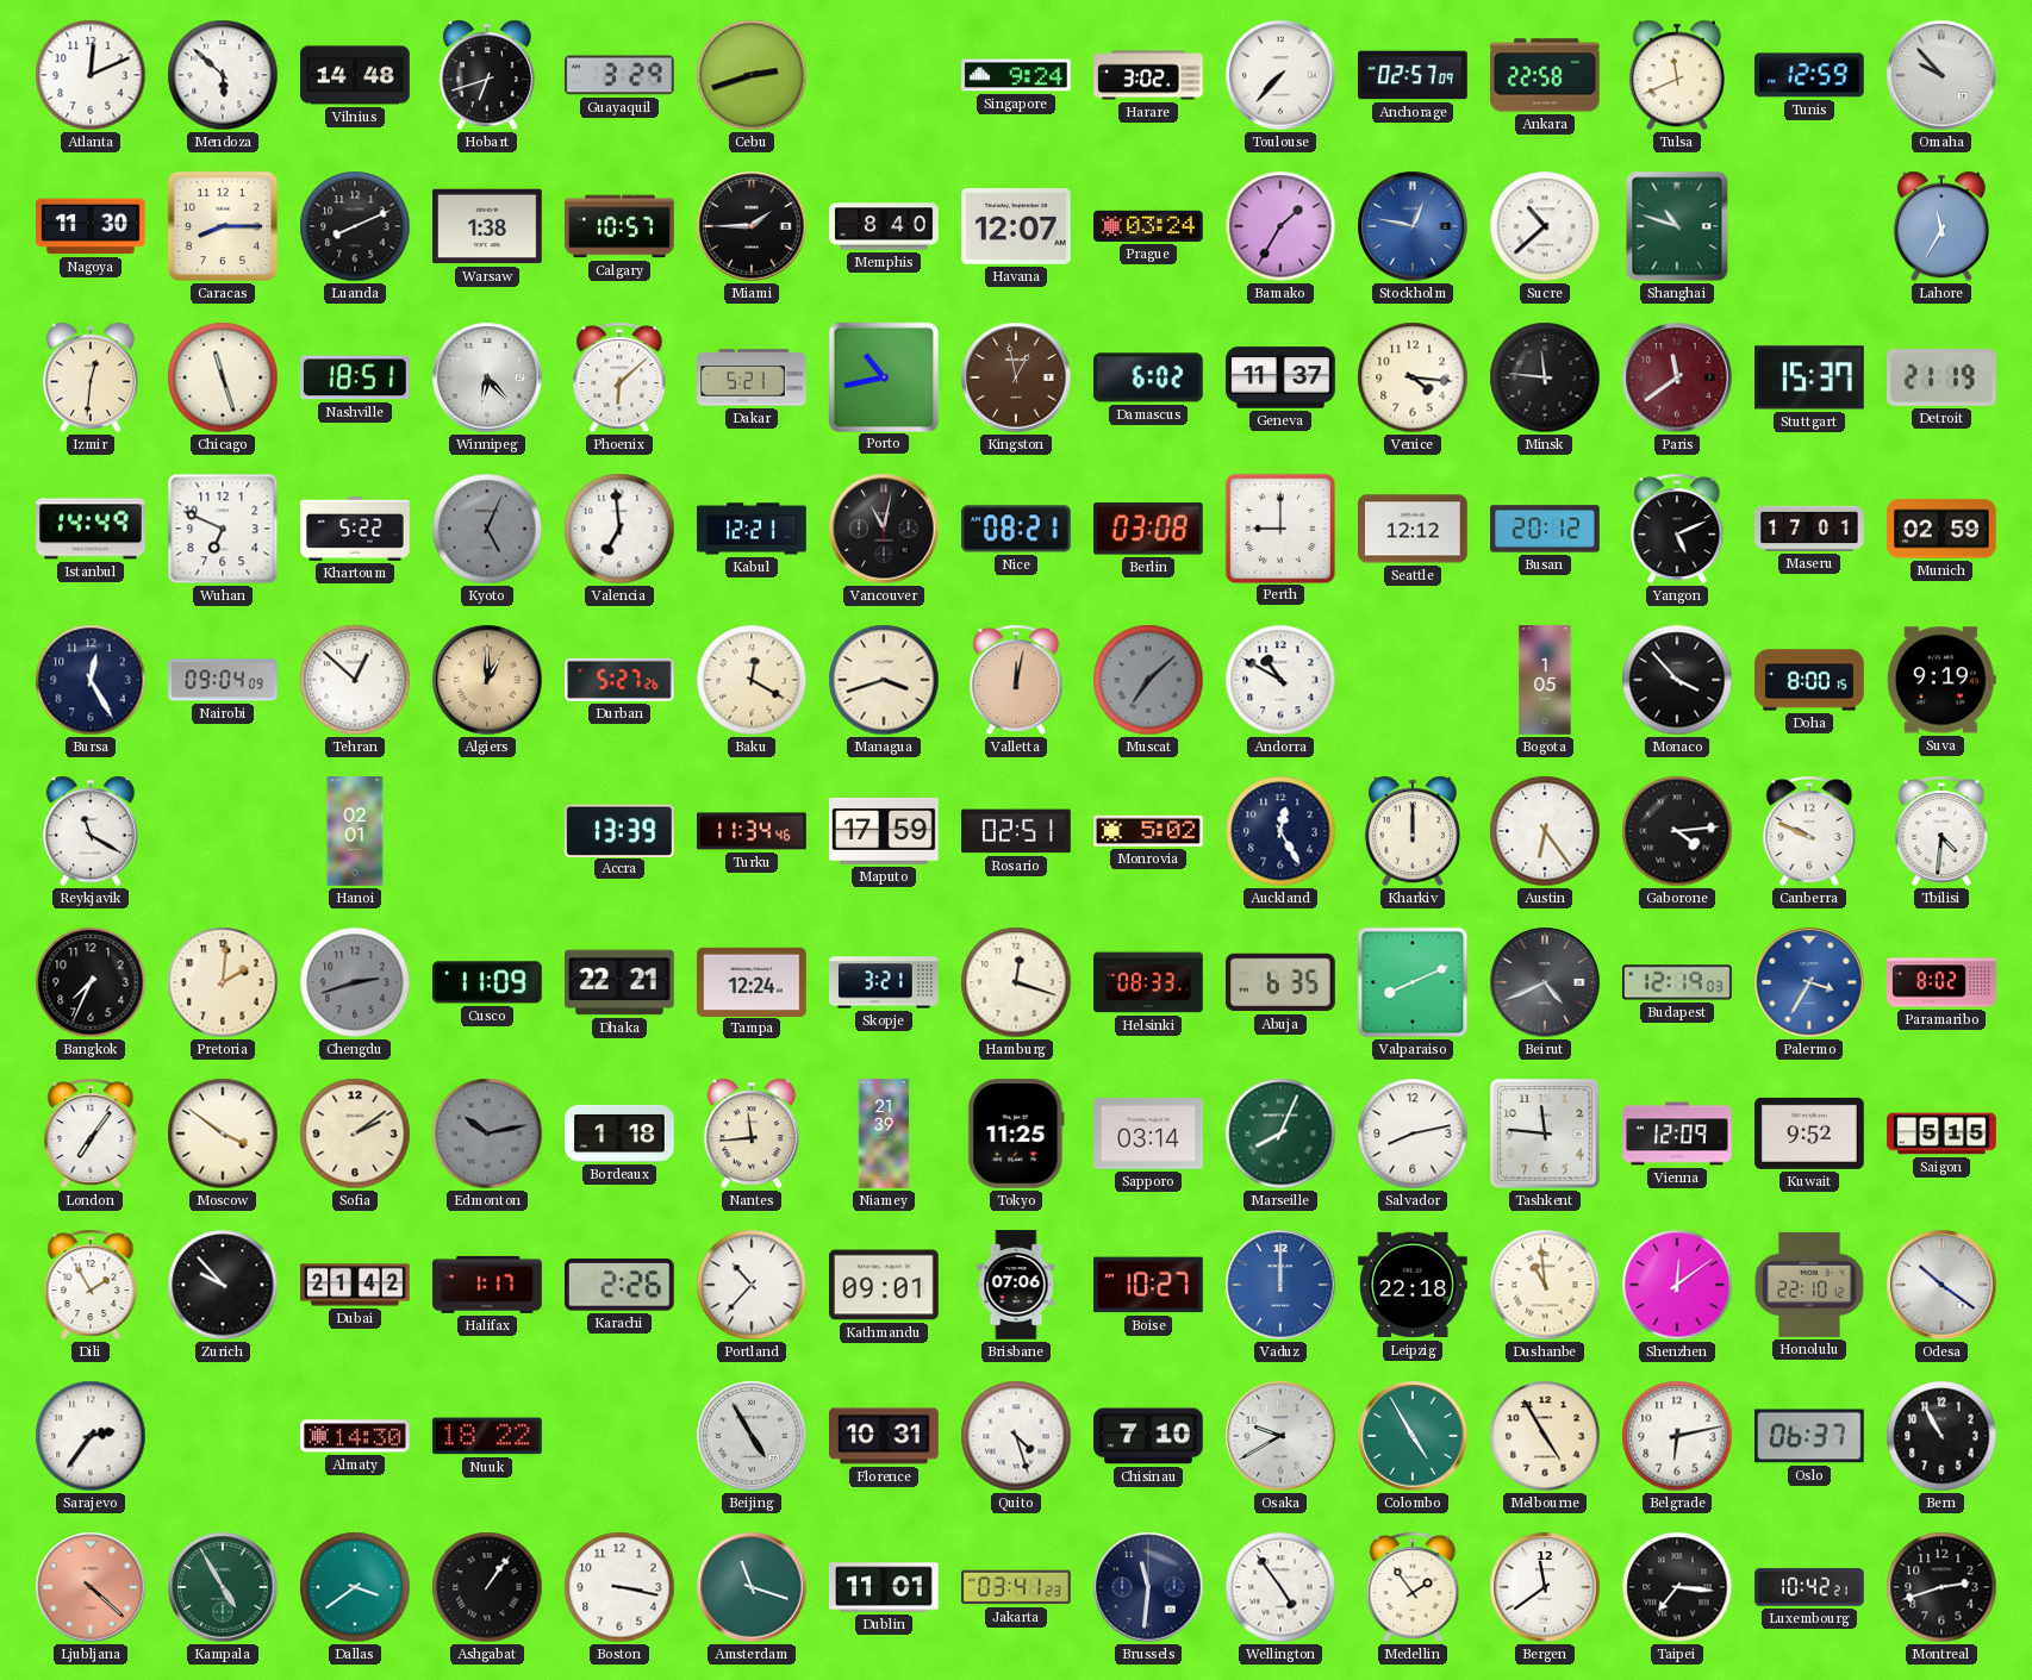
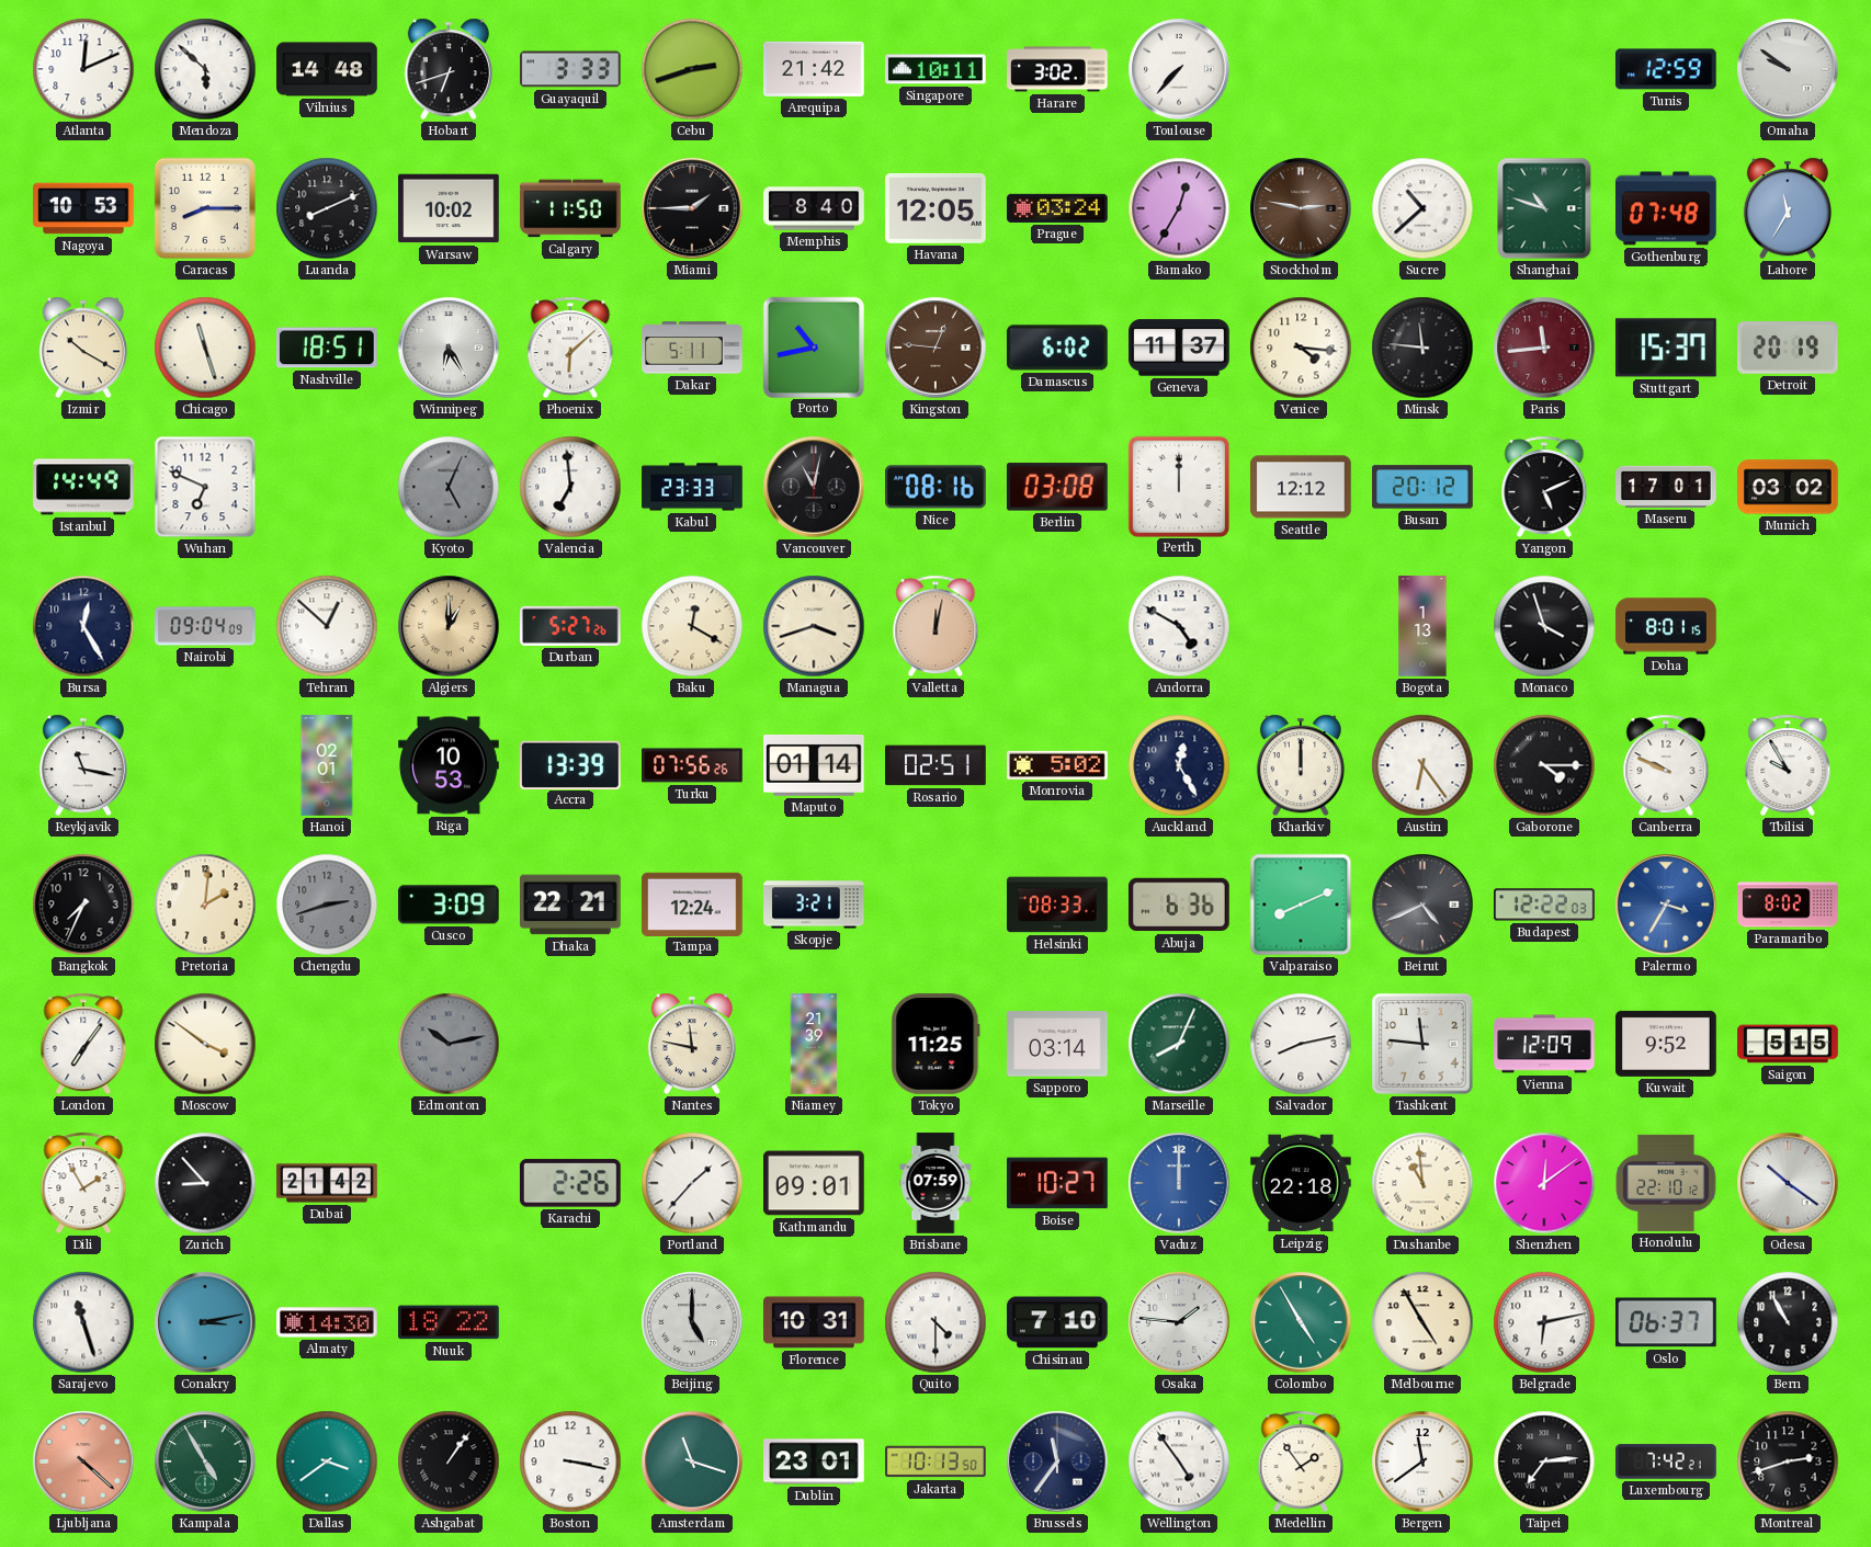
Guayaquil: 3:29 -> 3:33
Arequipa: none -> 21:42
Singapore: 9:24 -> 10:11
Anchorage: 02:57 -> none
Ankara: 22:58 -> none
Tulsa: 11:41 -> none
Omaha: 9:53 -> 9:51
Nagoya: 11:30 -> 10:53
Warsaw: 1:38 -> 10:02
Calgary: 10:57 -> 11:50
Havana: 12:07 -> 12:05
Bamako: 1:35 -> 12:35
Stockholm: 12:47 -> 2:47
Stockholm dial: blue -> brown
Gothenburg: none -> 07:48
Izmir: 12:31 -> 10:20
Winnipeg: 6:23 -> 6:25
Dakar: 5:21 -> 5:11
Kingston: 12:58 -> 12:46
Paris: 11:39 -> 11:44
Detroit: 21:19 -> 20:19
Khartoum: 5:22 -> none
Kabul: 12:21 -> 23:33
Nice: 08:21 -> 08:16
Perth: 9:00 -> 12:00
Munich: 02:59 -> 03:02
Muscat: 7:08 -> none
Andorra: 10:50 -> 4:50
Bogota: 1:05 -> 1:13
Monaco: 3:53 -> 3:57
Doha: 8:00 -> 8:01
Suva: 9:19 -> none
Reykjavik: 11:20 -> 11:17
Riga: none -> 10:53
Turku: 11:34 -> 07:56
Maputo: 17:59 -> 01:14
Gaborone: 4:14 -> 4:15
Tbilisi: 4:31 -> 9:55
Cusco: 11:09 -> 3:09
Hamburg: 12:18 -> none
Abuja: 6:35 -> 6:36
Budapest: 12:19 -> 12:22
Sofia: 2:09 -> none
Bordeaux: 1:18 -> none
Nantes: 11:44 -> 11:47
Zurich: 9:53 -> 8:53
Halifax: 1:17 -> none
Portland: 10:37 -> 1:37
Brisbane: 07:06 -> 07:59
Sarajevo: 2:36 -> 11:27
Conakry: none -> 3:13
Beijing: 4:55 -> 5:00
Quito: 4:27 -> 4:30
Osaka: 9:40 -> 1:46
Dublin: 11:01 -> 23:01
Jakarta: 03:41 -> 10:13
Brussels: 11:31 -> 11:36
Taipei: 7:16 -> 7:14
Luxembourg: 10:42 -> 7:42
